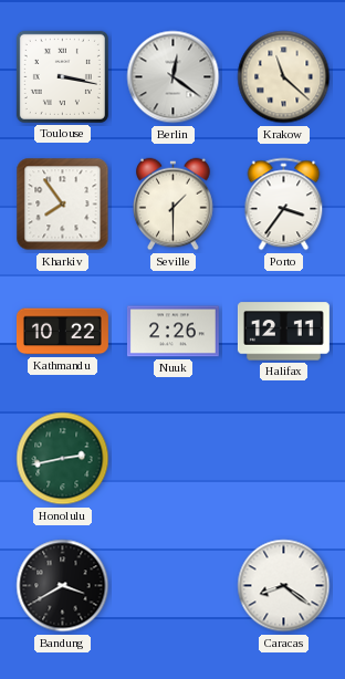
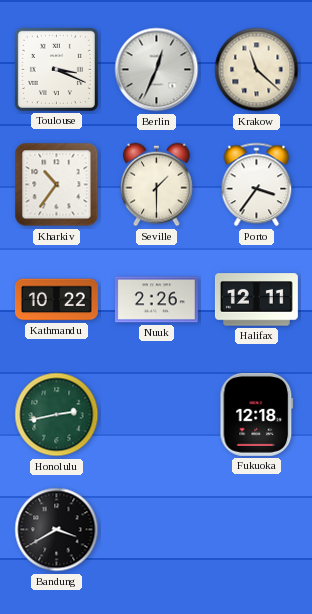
Toulouse: 3:17 -> 3:19
Berlin: 12:21 -> 12:34
Kharkiv: 7:54 -> 10:36
Fukuoka: none -> 12:18
Caracas: 8:21 -> none
